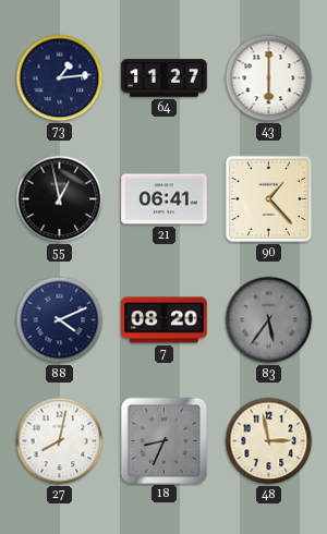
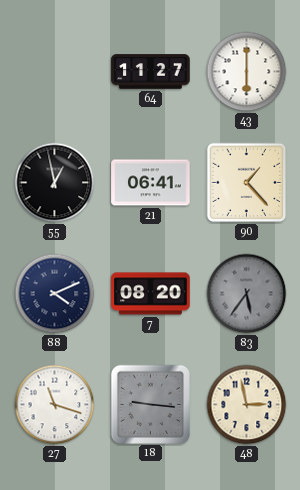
73: 1:14 -> none
27: 8:02 -> 11:18
18: 8:34 -> 9:16
